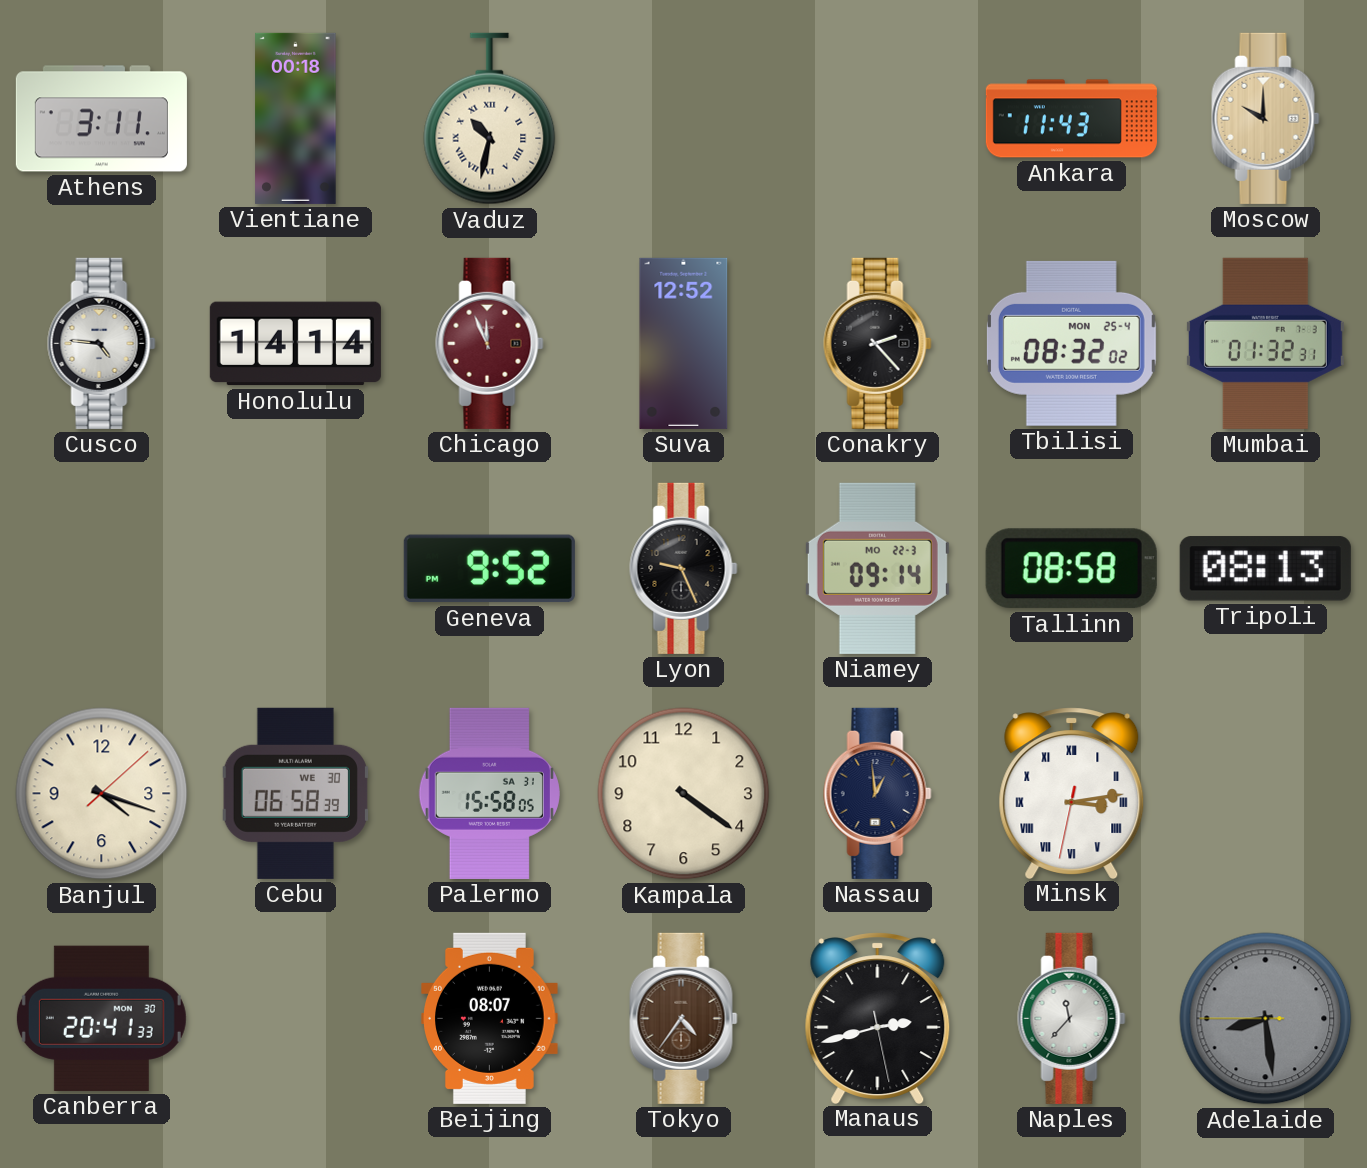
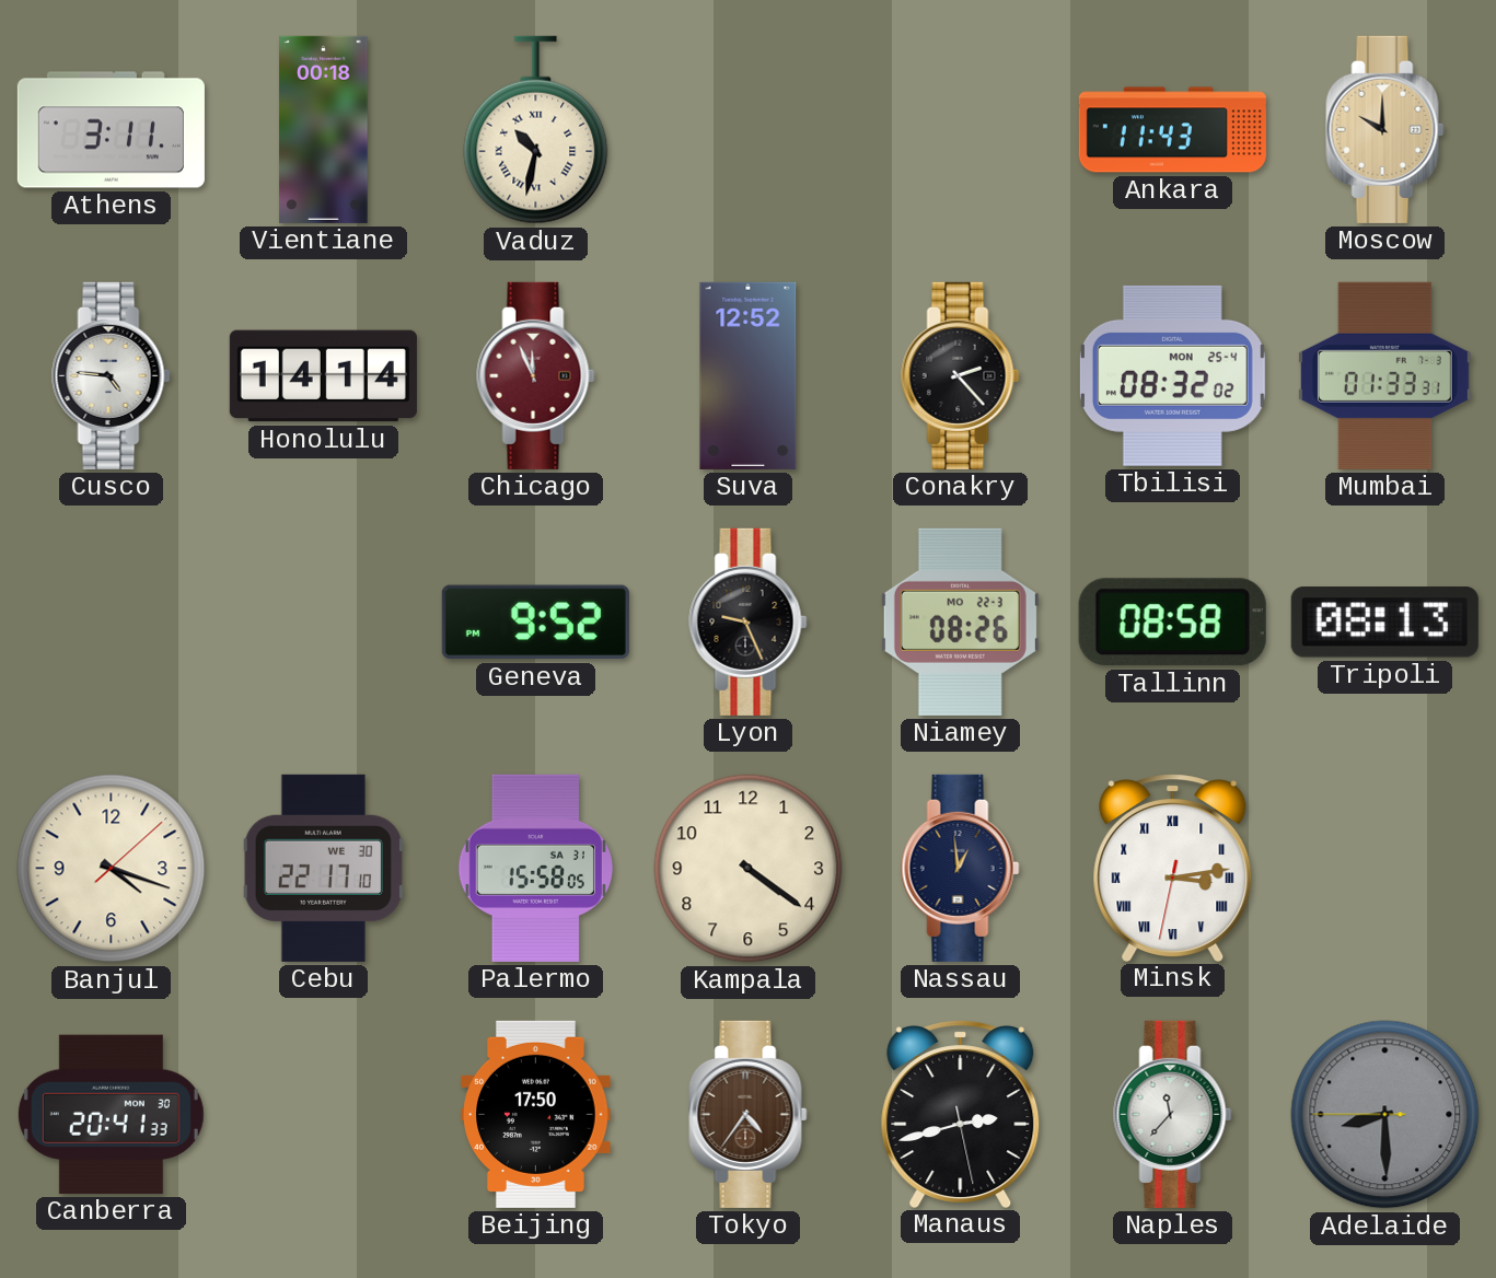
Mumbai: 01:32 -> 01:33
Niamey: 09:14 -> 08:26
Cebu: 06:58 -> 22:17
Beijing: 08:07 -> 17:50
Adelaide: 8:28 -> 8:29
